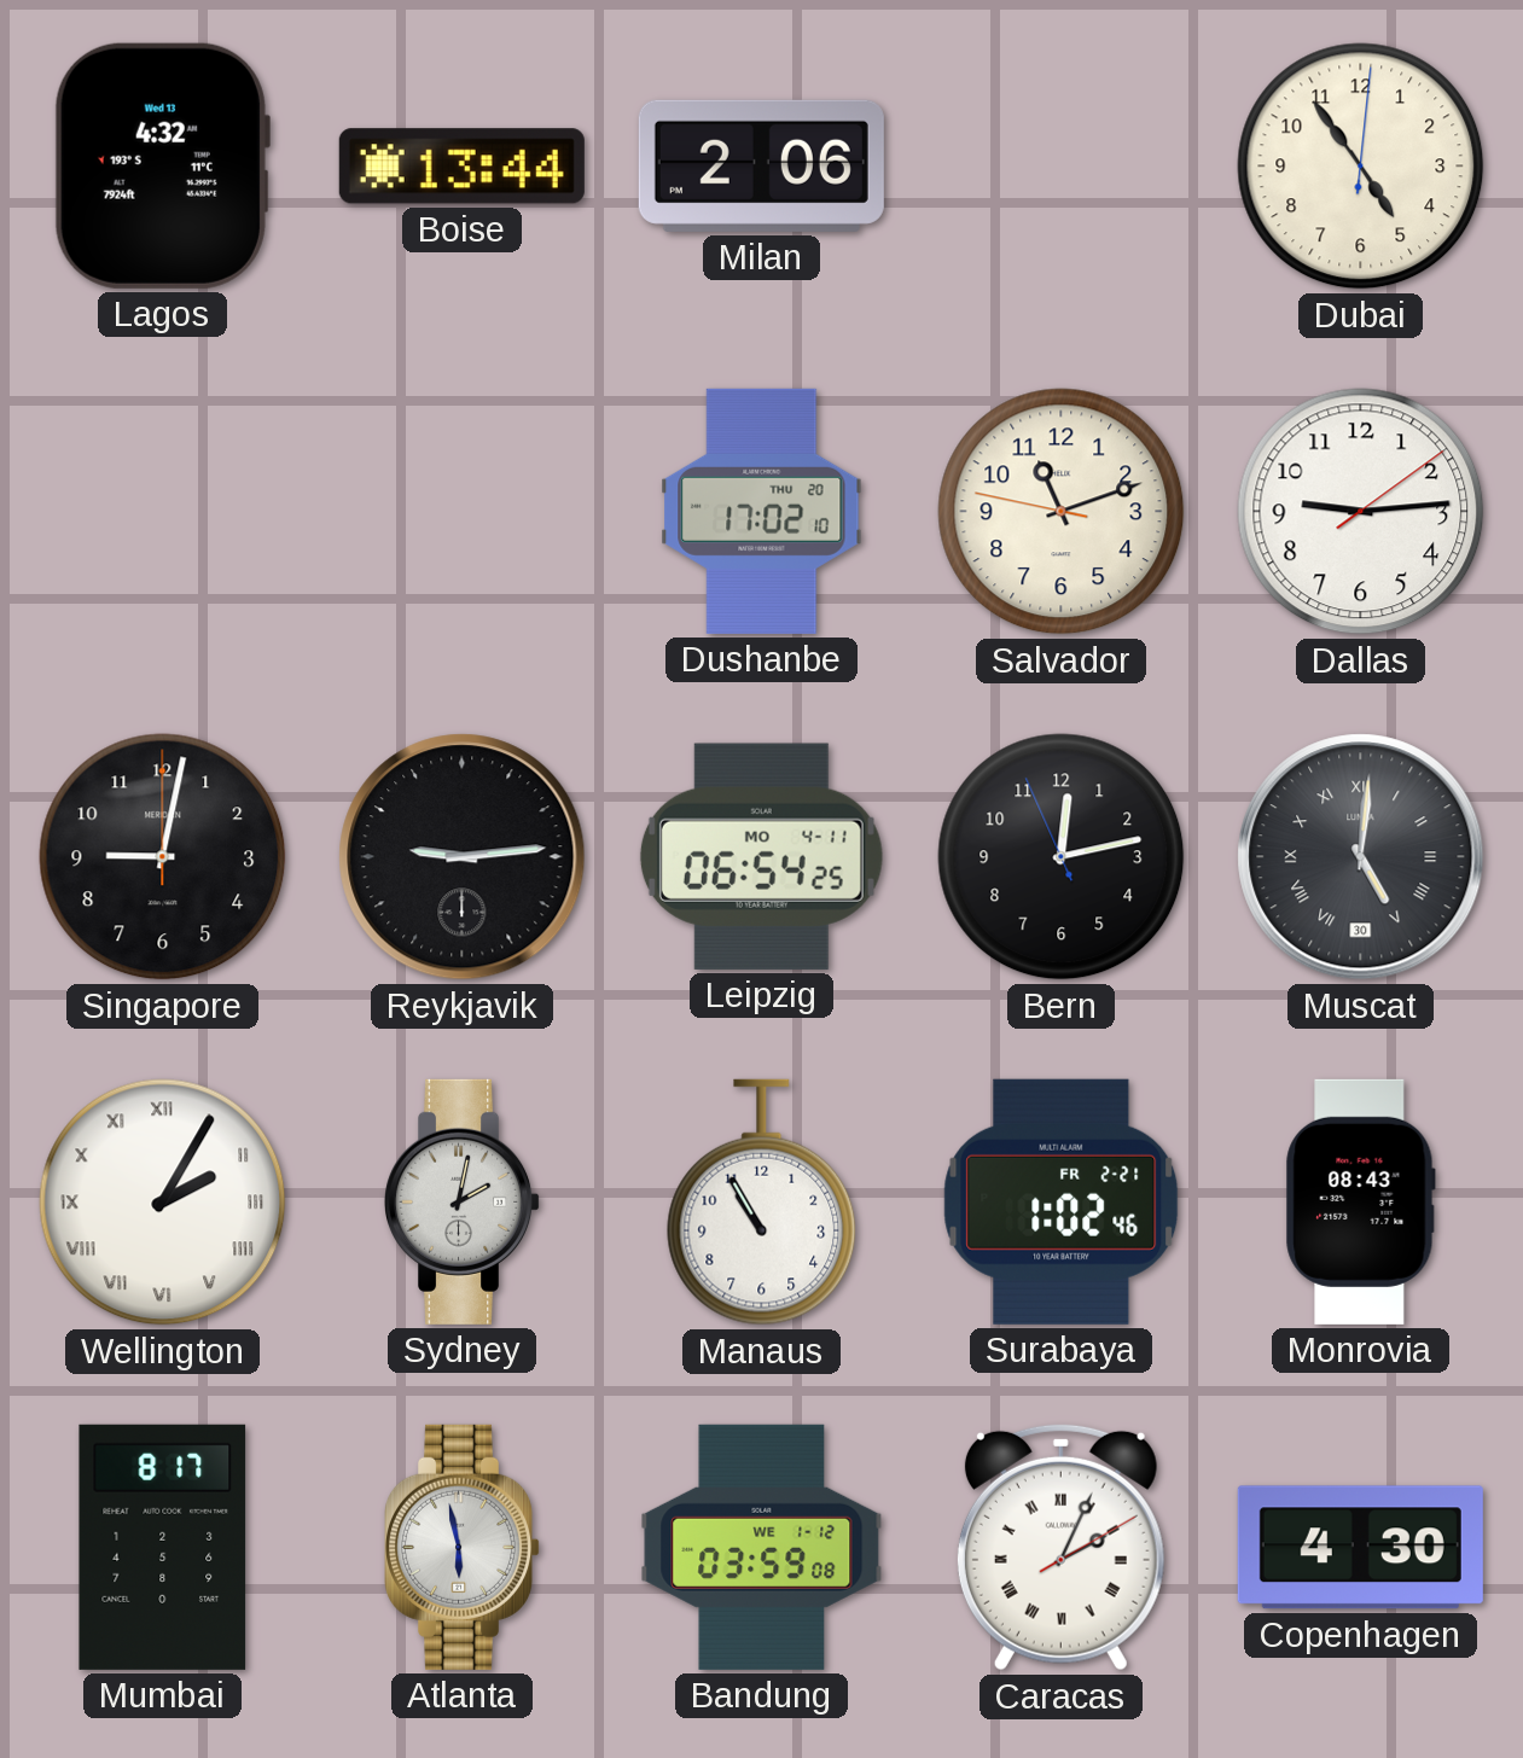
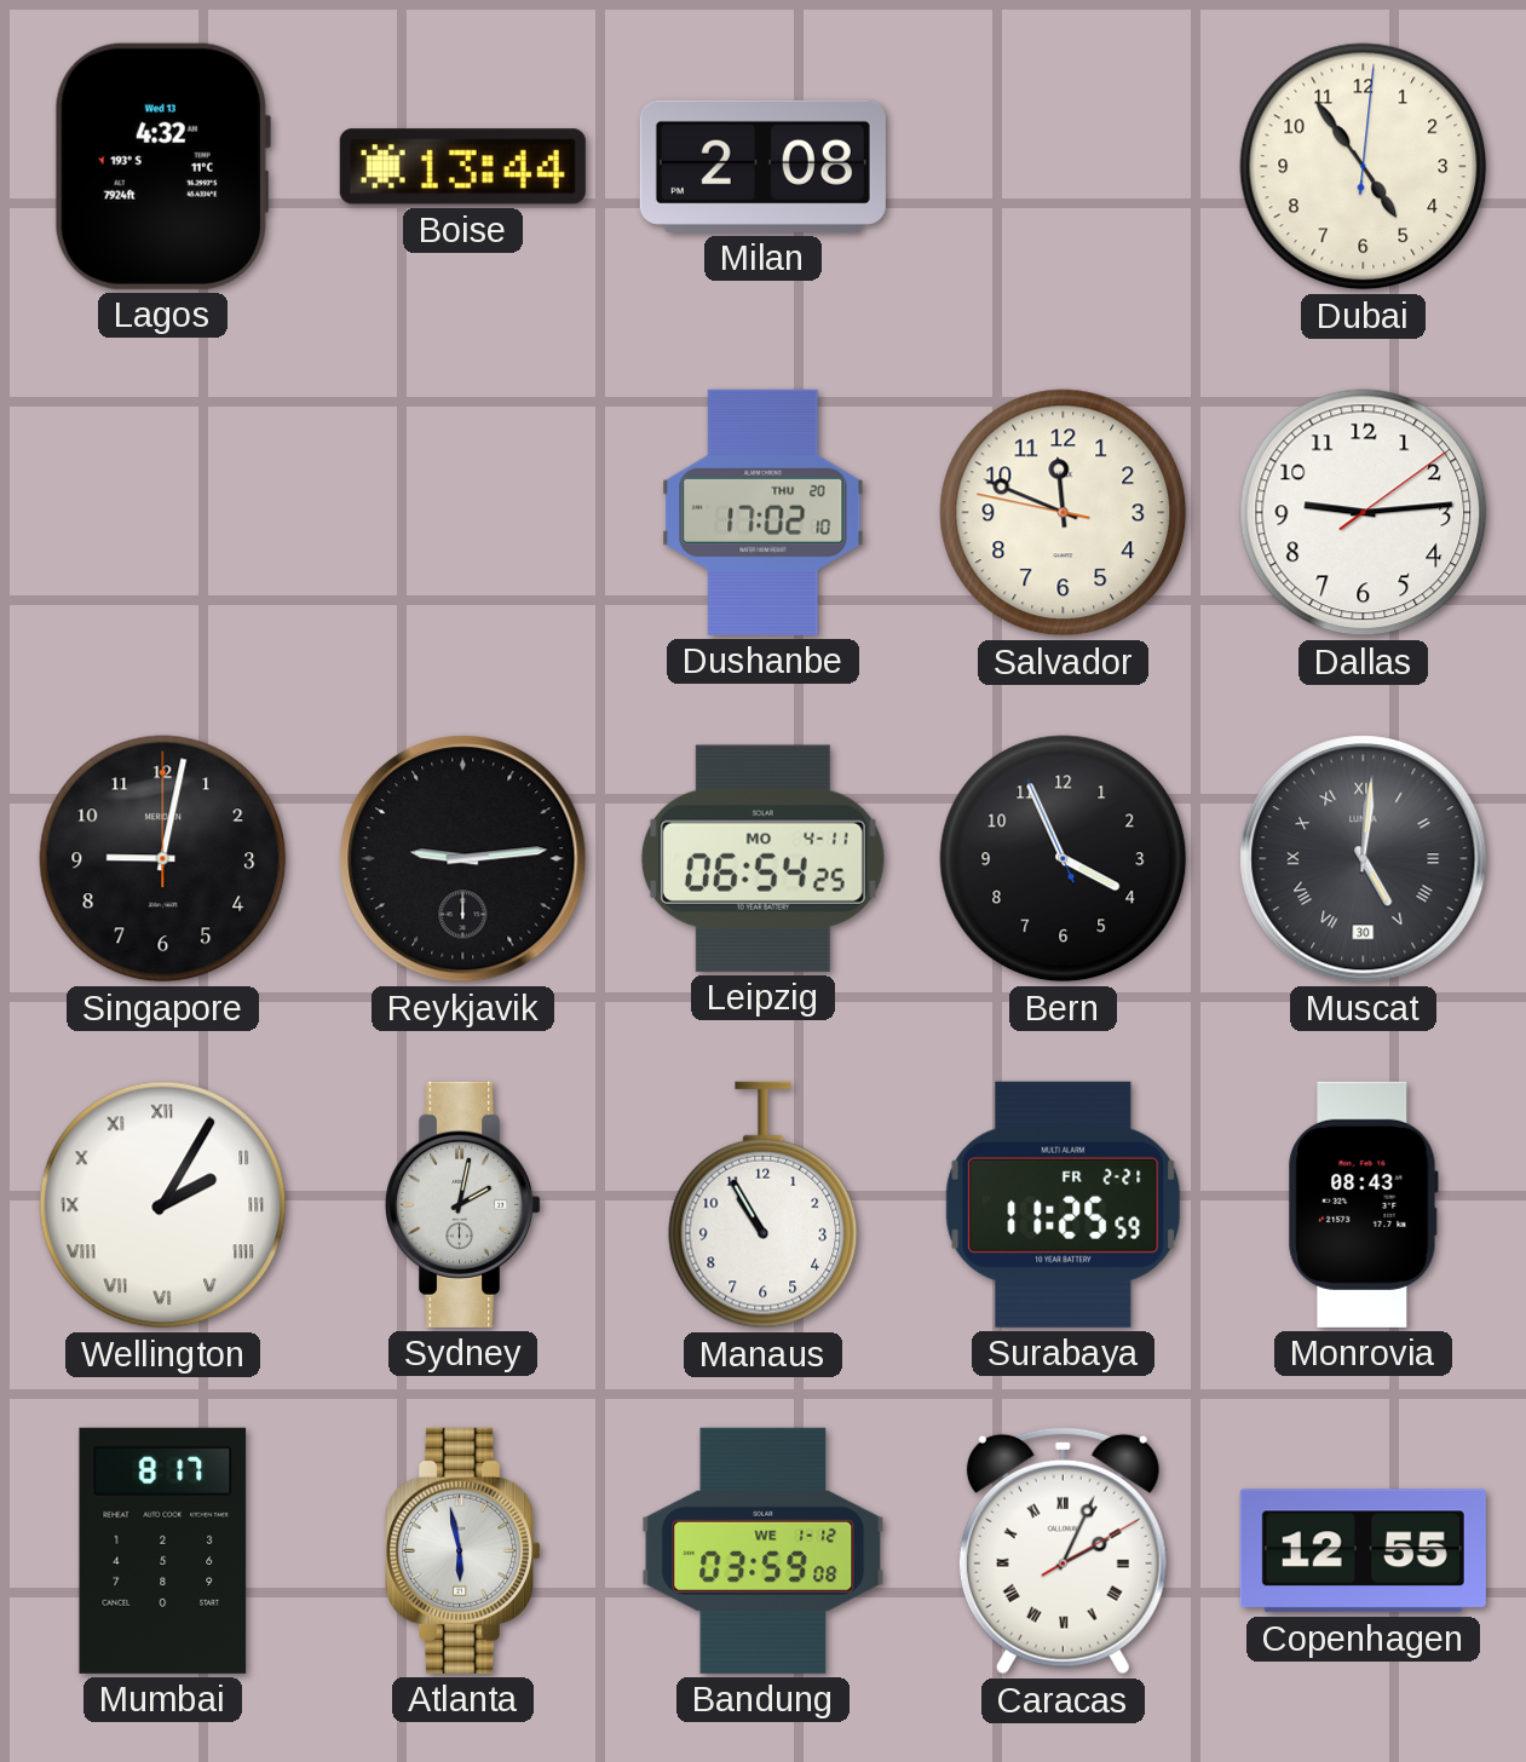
Milan: 2:06 -> 2:08
Salvador: 11:11 -> 11:48
Bern: 12:12 -> 3:55
Surabaya: 1:02 -> 11:25
Copenhagen: 4:30 -> 12:55
